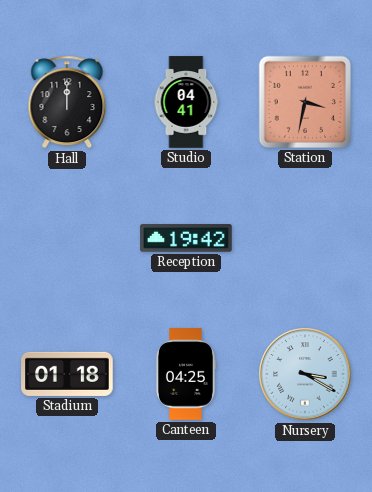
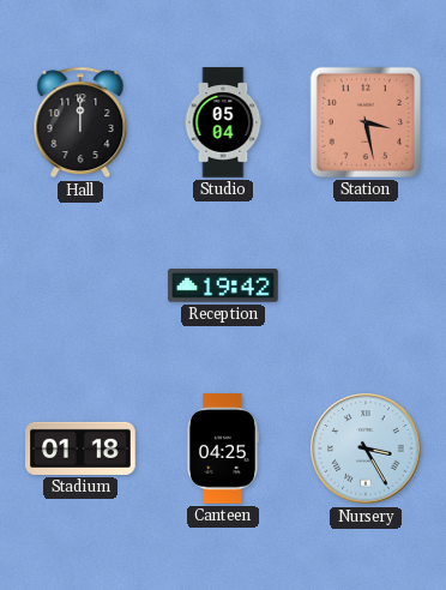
Studio: 04:41 -> 05:04
Station: 3:32 -> 3:28
Nursery: 3:20 -> 3:25
